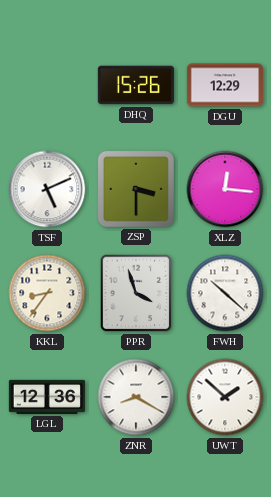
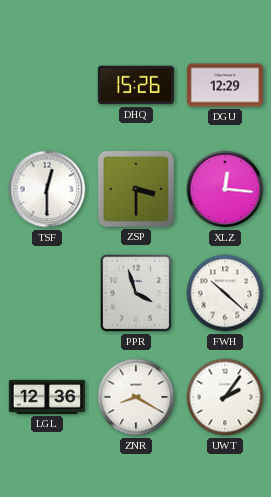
TSF: 5:11 -> 12:30
KKL: 8:36 -> none
UWT: 1:52 -> 2:06
